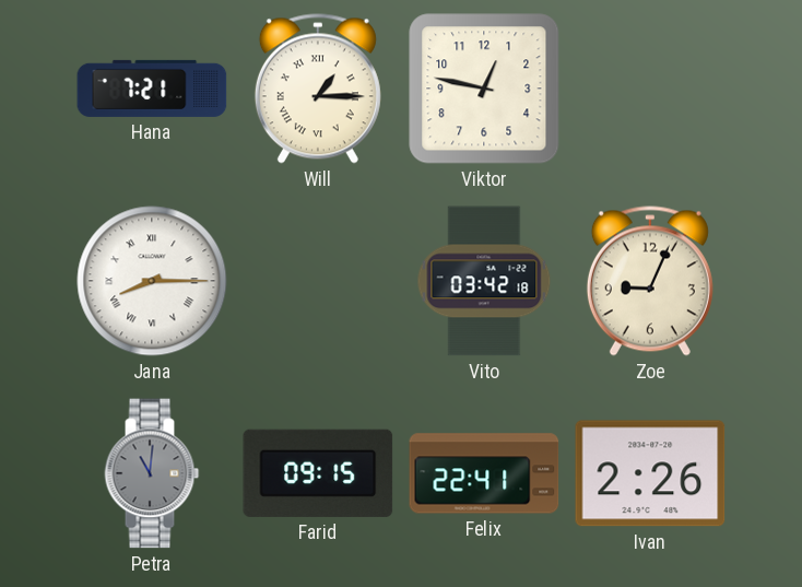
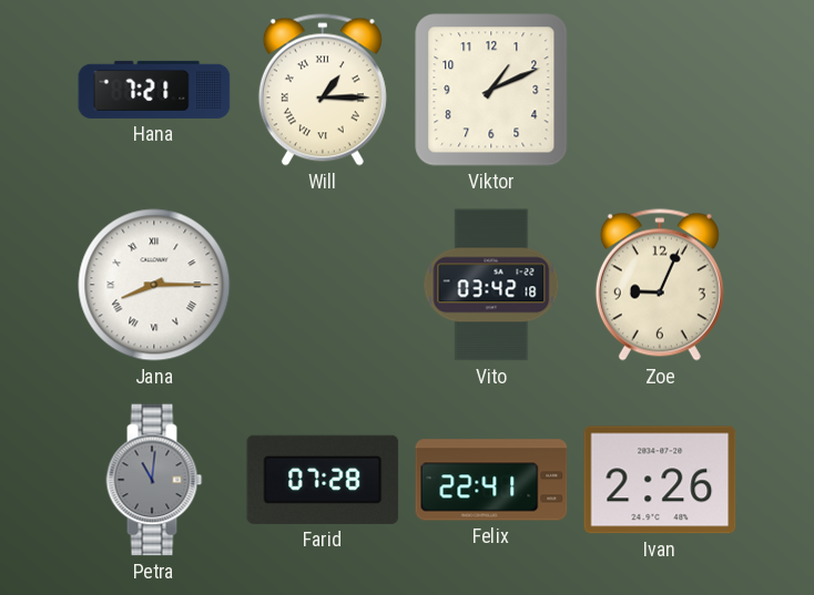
Viktor: 12:47 -> 1:11
Farid: 09:15 -> 07:28
